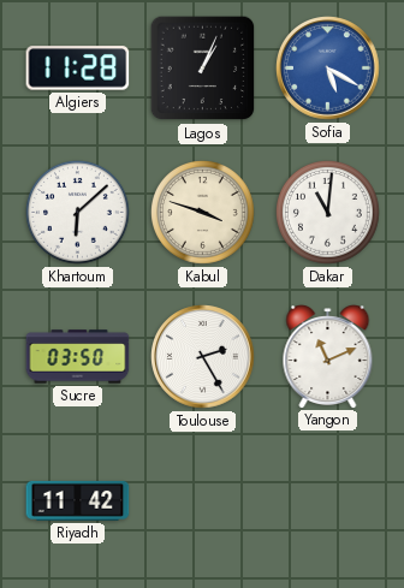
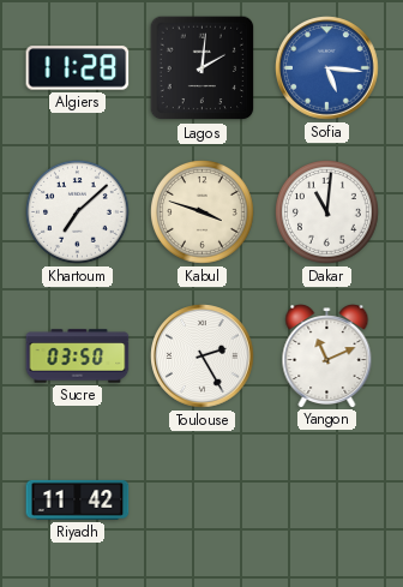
Lagos: 1:04 -> 2:01
Sofia: 5:20 -> 5:16
Khartoum: 6:08 -> 7:08
